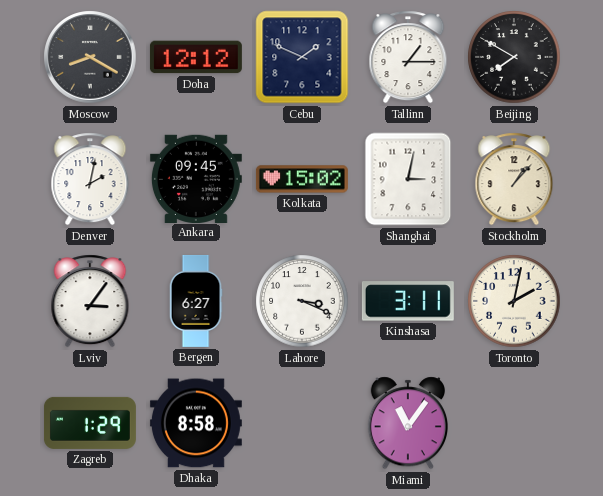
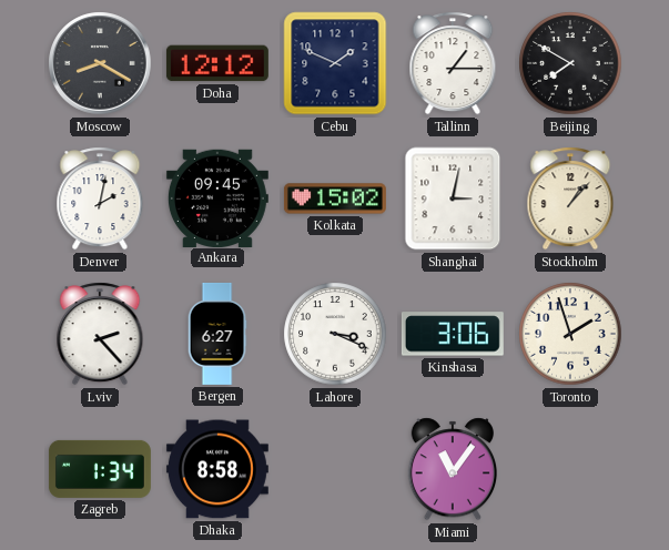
Lviv: 3:06 -> 2:23
Kinshasa: 3:11 -> 3:06
Toronto: 2:02 -> 1:57
Zagreb: 1:29 -> 1:34
